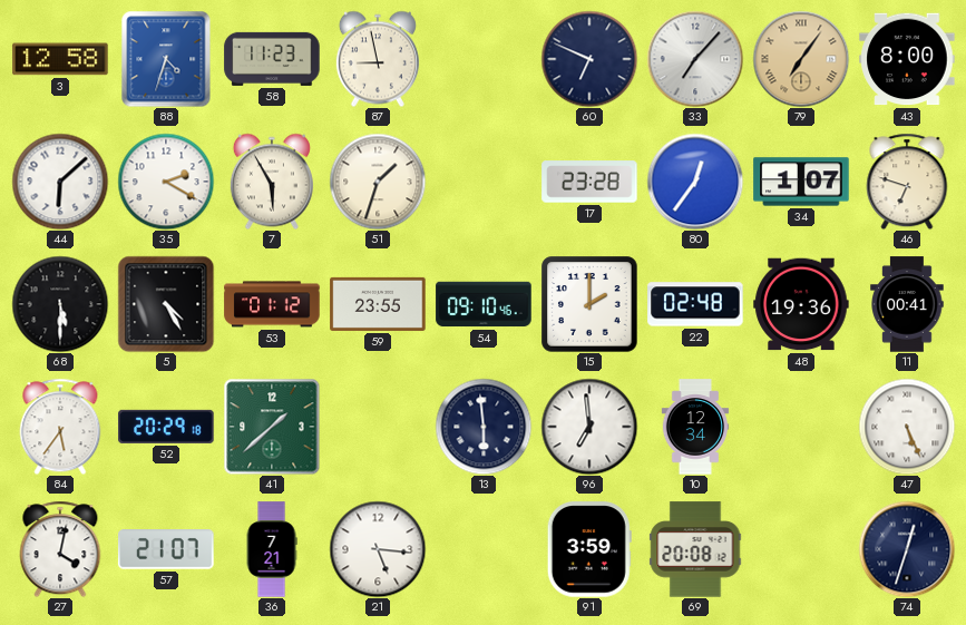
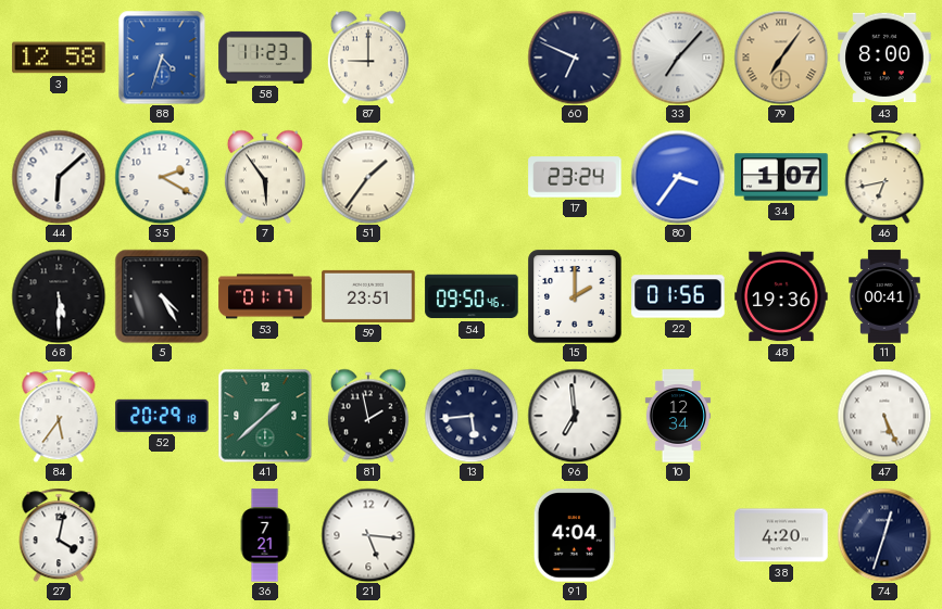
87: 8:58 -> 9:00
7: 5:55 -> 5:54
51: 1:33 -> 1:36
17: 23:28 -> 23:24
80: 12:36 -> 3:36
46: 6:48 -> 6:43
53: 01:12 -> 01:17
59: 23:55 -> 23:51
54: 09:10 -> 09:50
22: 02:48 -> 01:56
81: none -> 1:58
13: 5:59 -> 5:44
57: 21:07 -> none
91: 3:59 -> 4:04
69: 20:08 -> none
38: none -> 4:20
